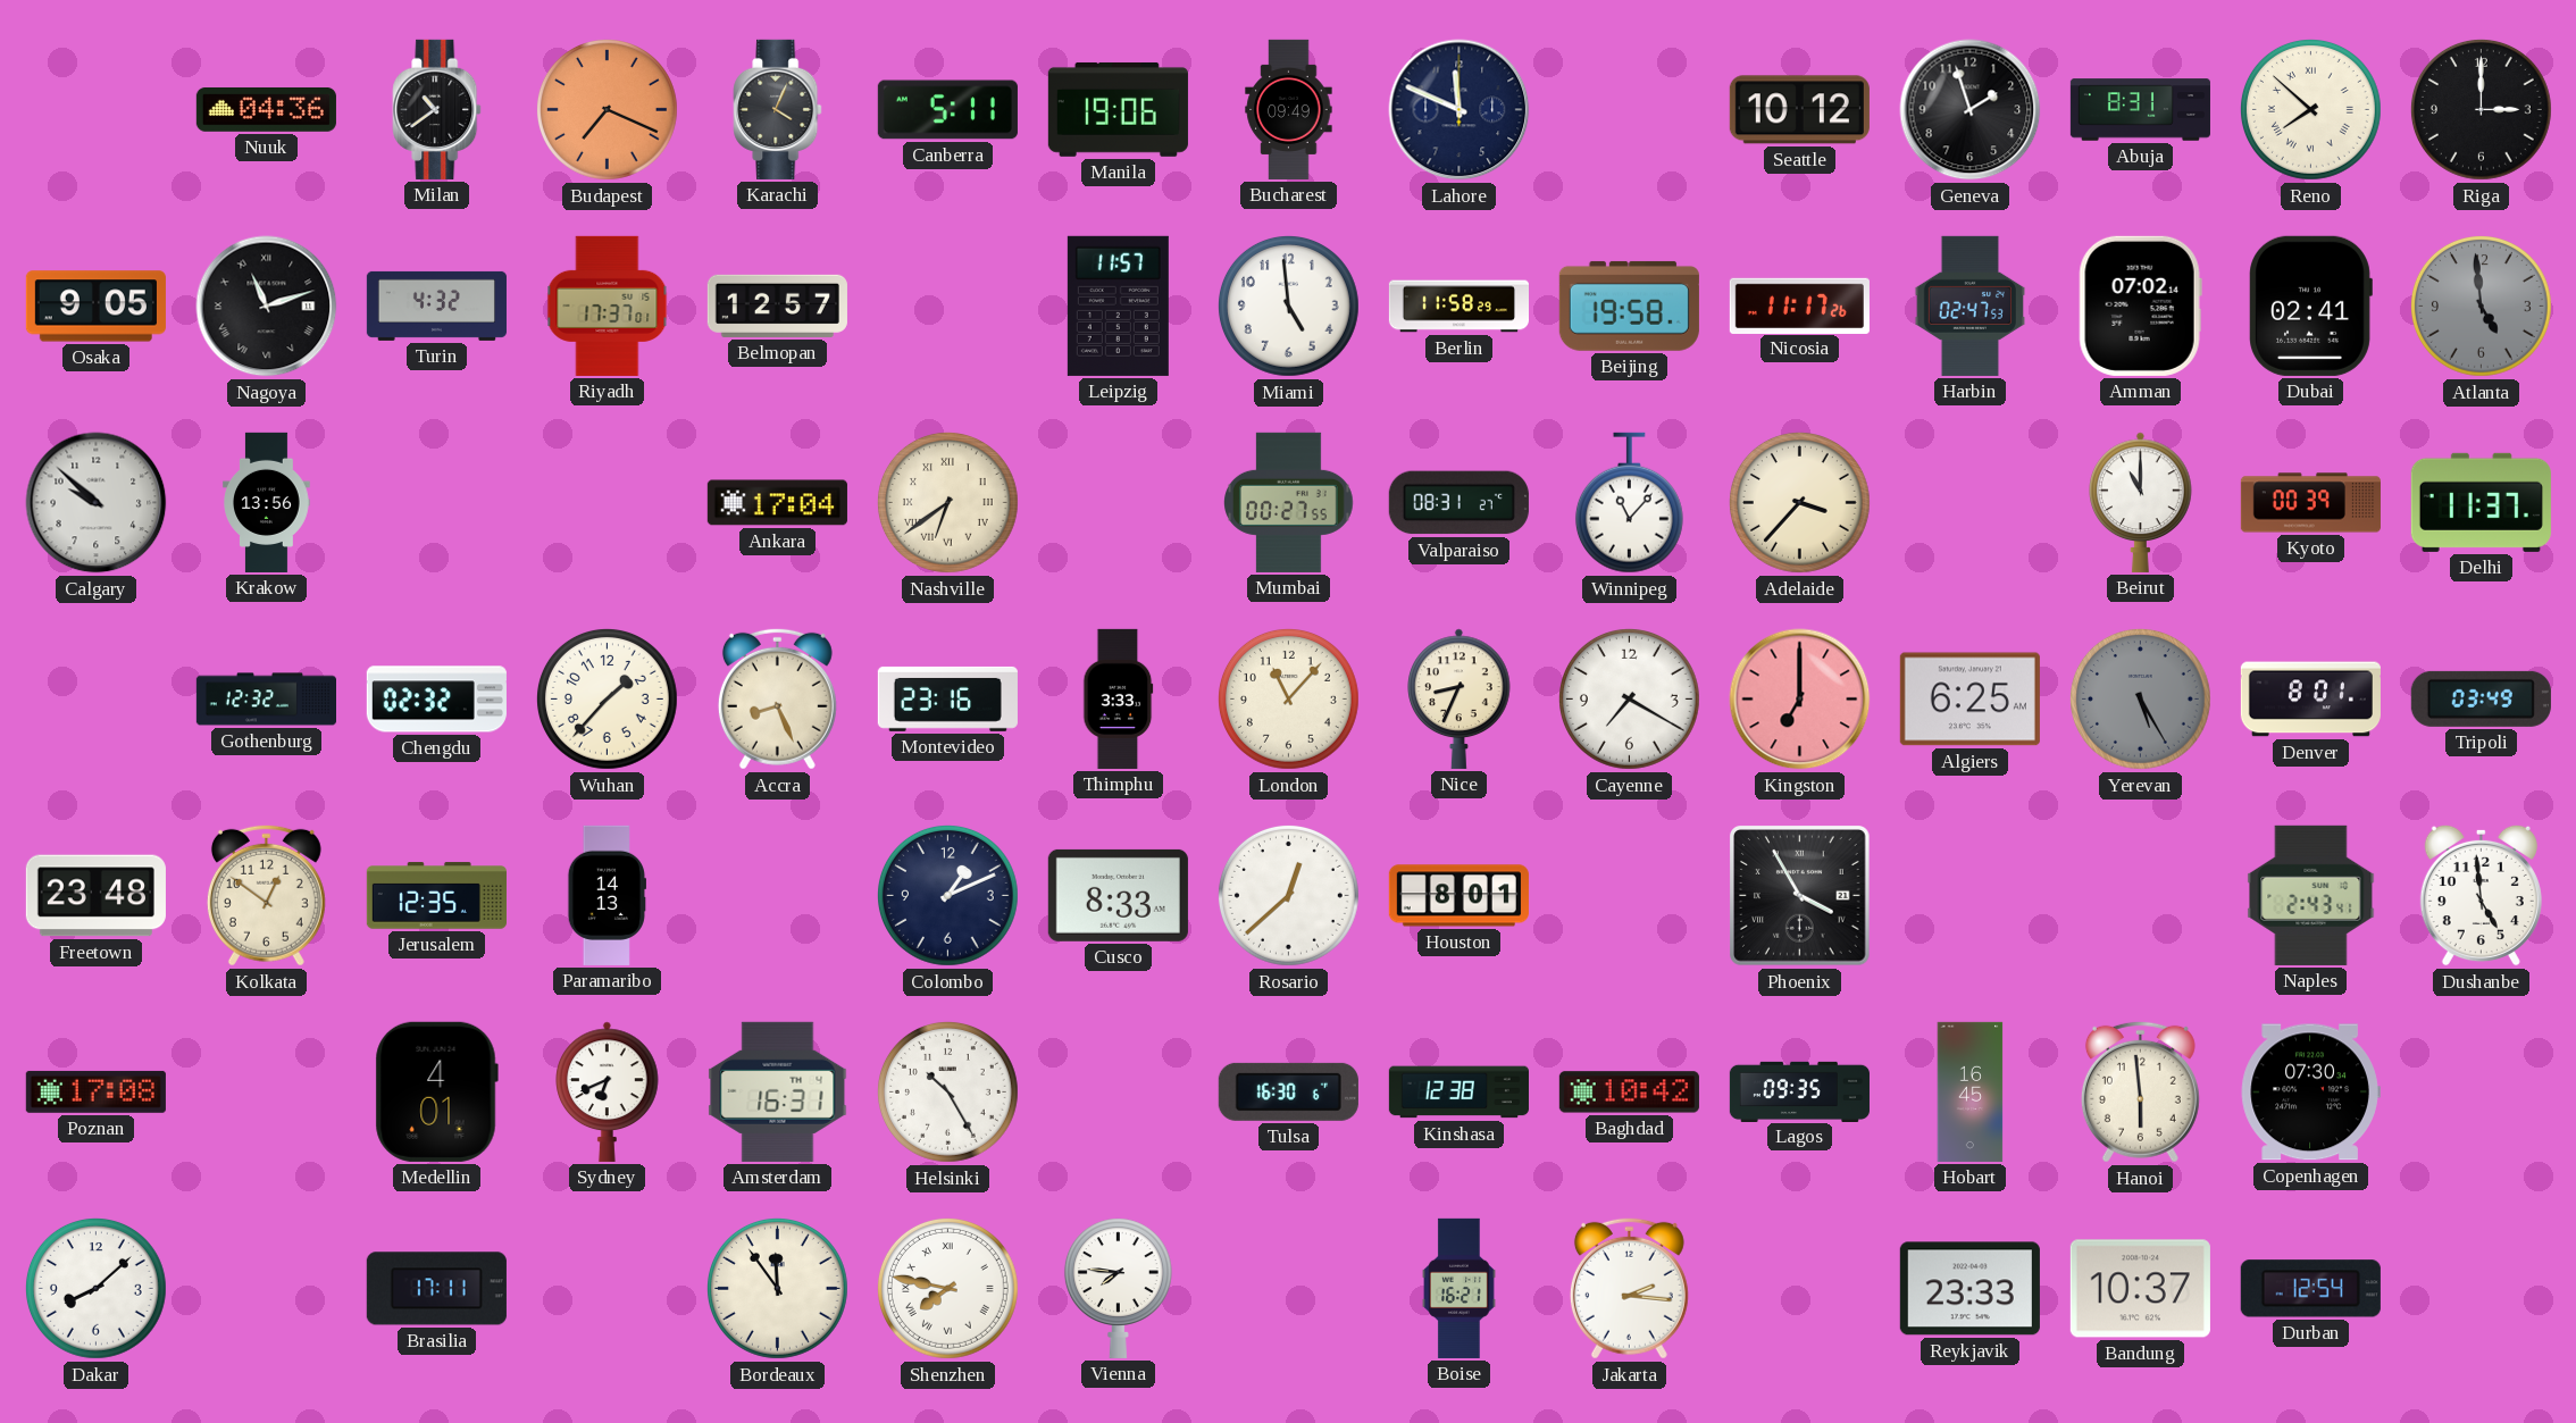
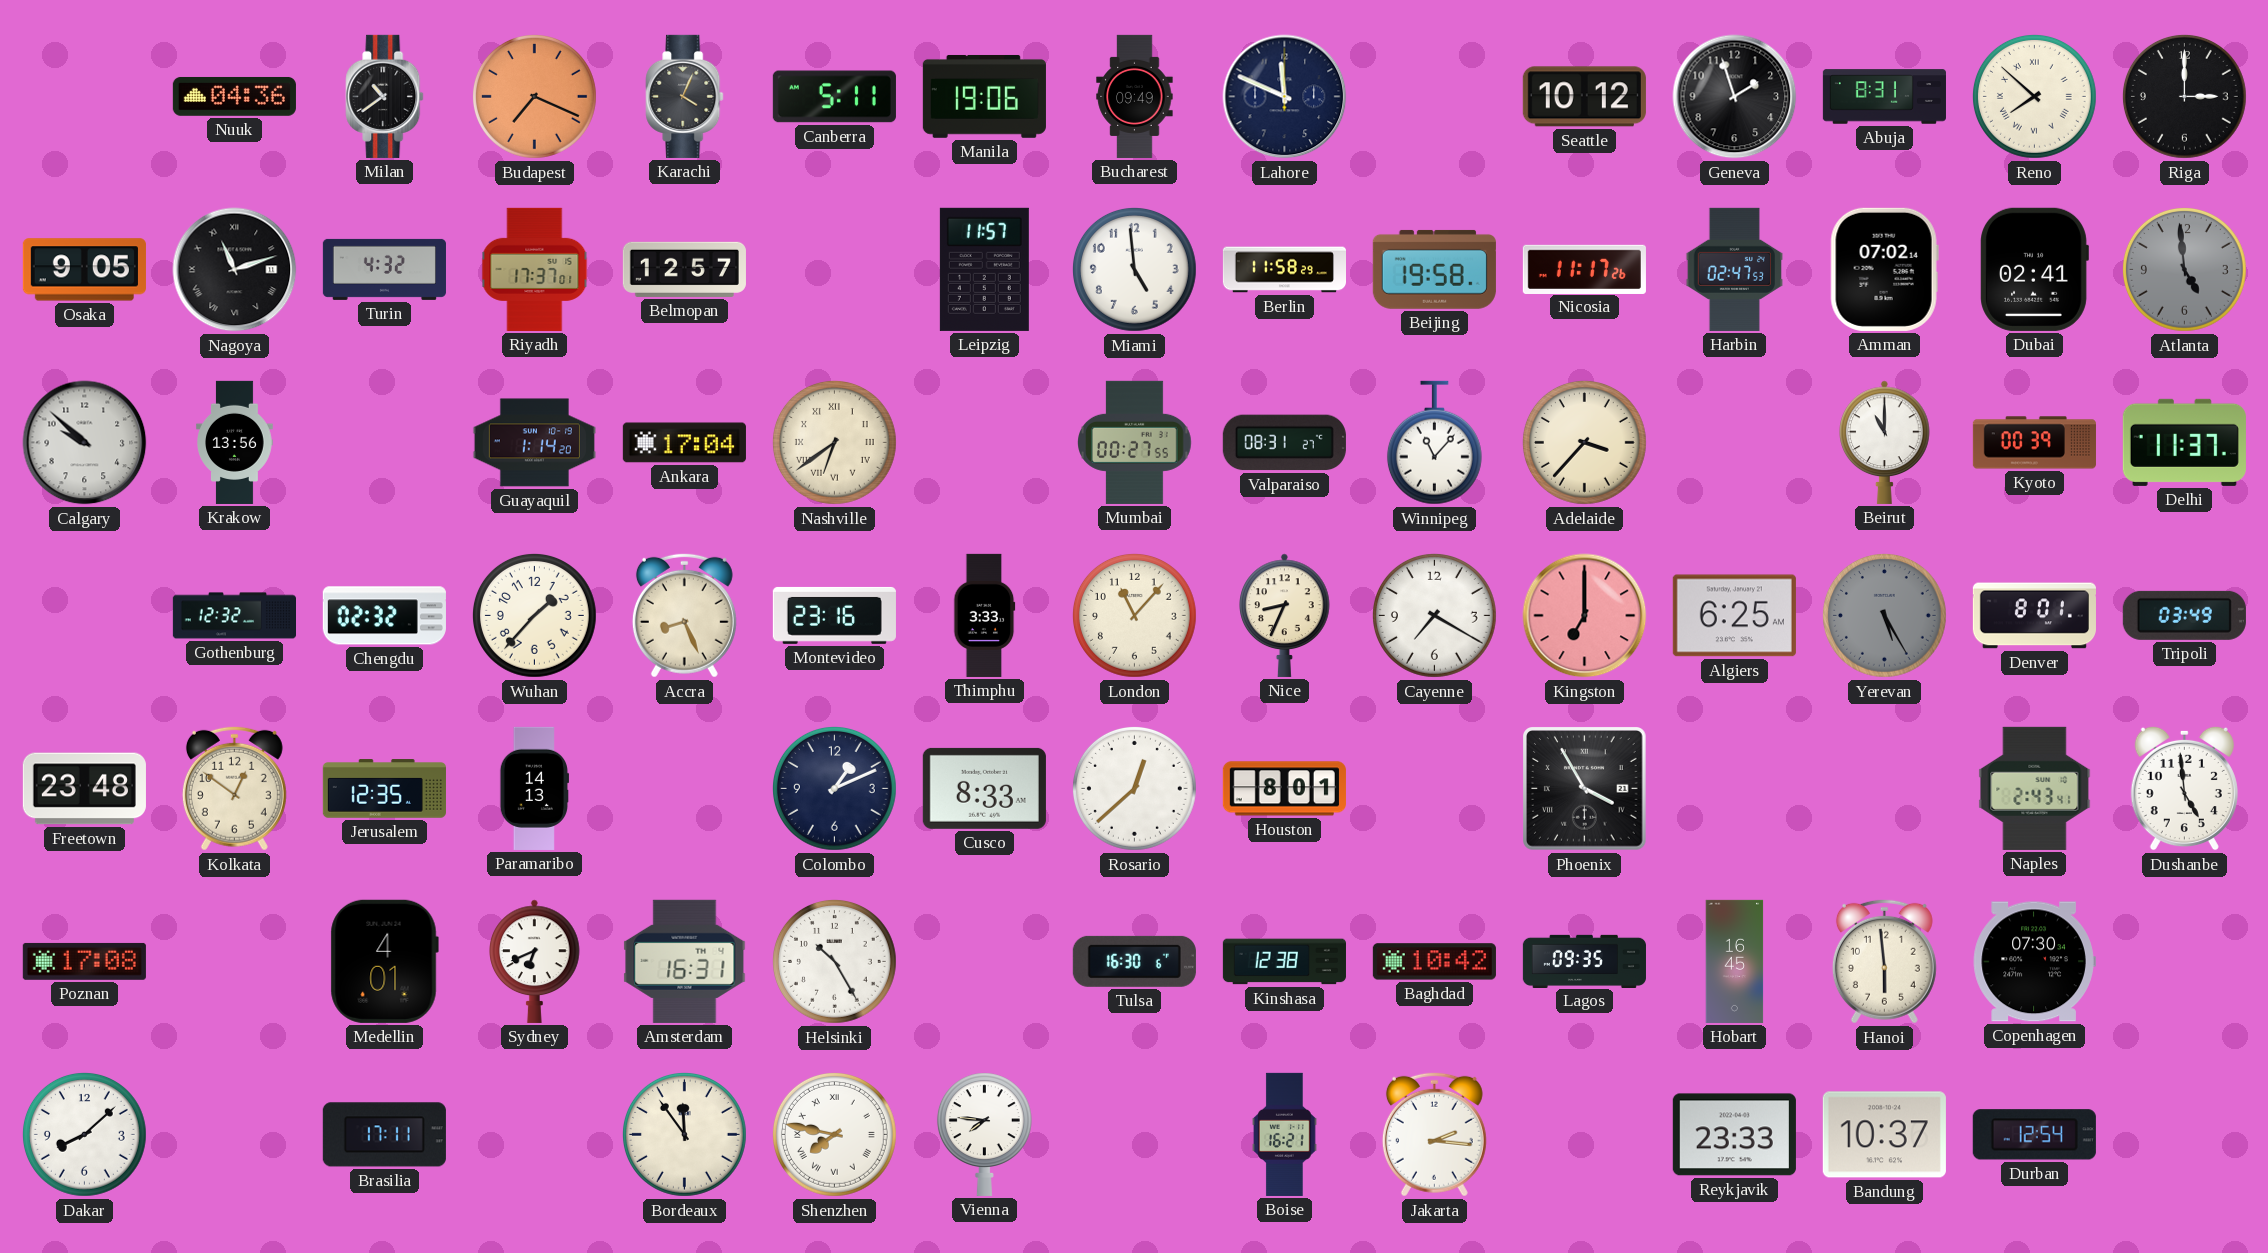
Guayaquil: none -> 1:14
